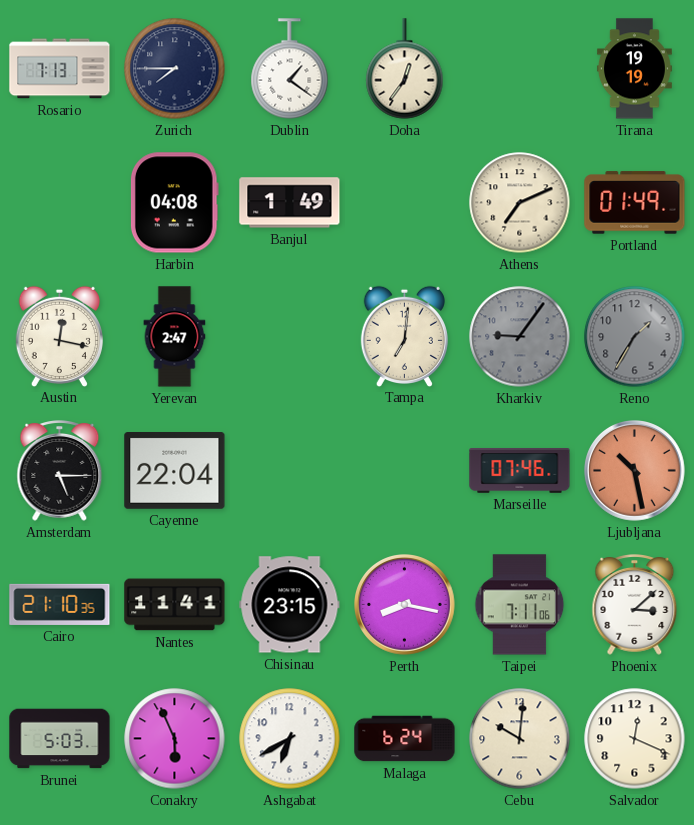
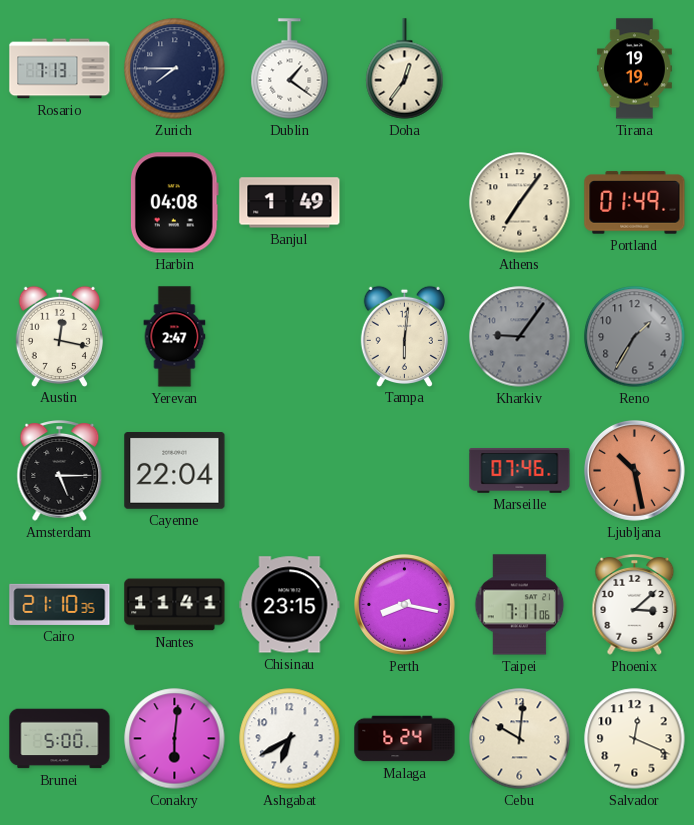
Athens: 7:11 -> 7:06
Tampa: 7:01 -> 6:01
Brunei: 5:03 -> 5:00
Conakry: 5:56 -> 6:01
